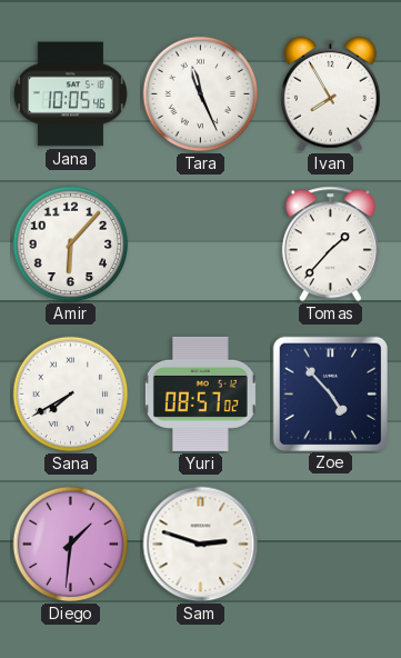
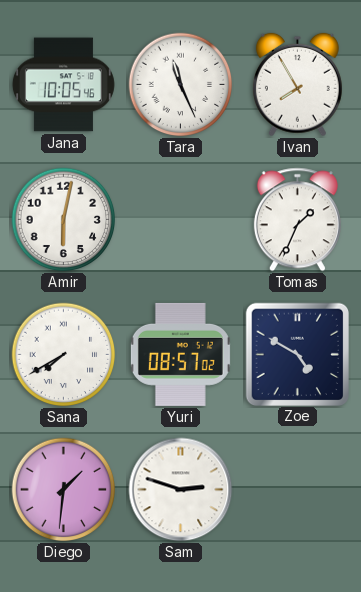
Amir: 6:07 -> 6:02
Tomas: 1:37 -> 1:34
Zoe: 4:53 -> 4:50
